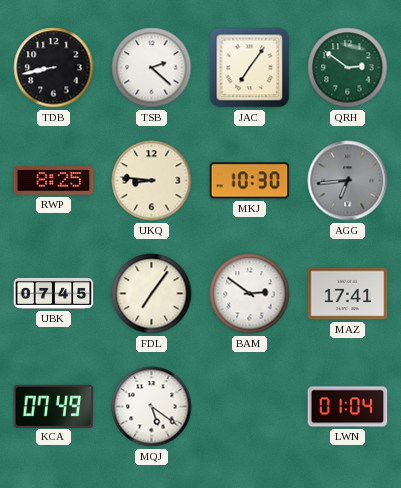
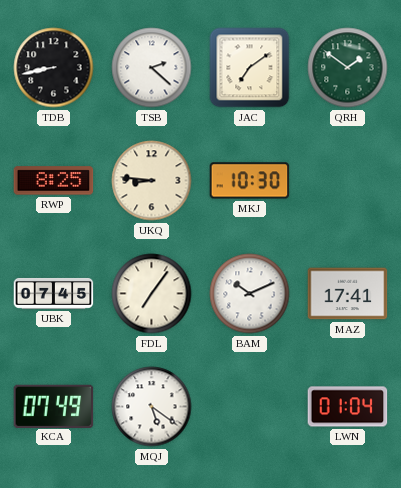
JAC: 7:06 -> 7:09
QRH: 2:51 -> 1:51
AGG: 6:44 -> none
BAM: 2:51 -> 10:11
